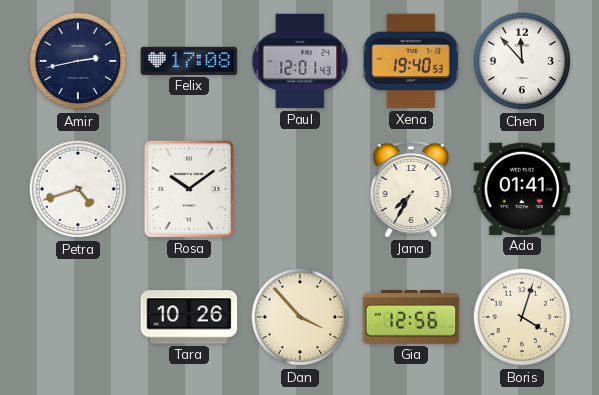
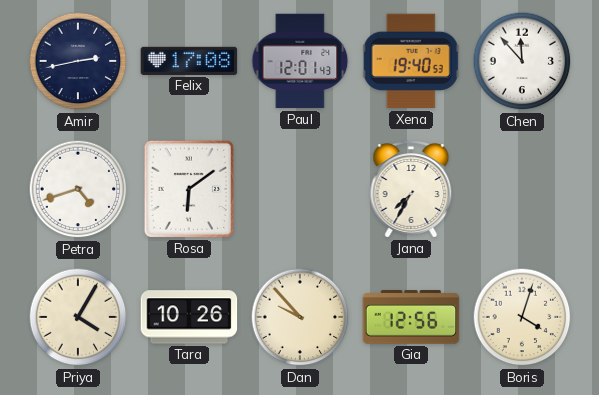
Rosa: 10:09 -> 6:09
Ada: 01:41 -> none
Priya: none -> 4:05
Dan: 3:53 -> 9:53
